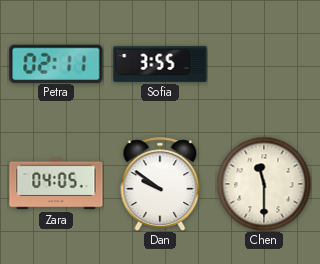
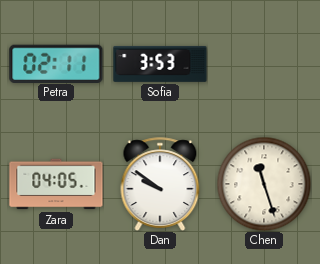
Sofia: 3:55 -> 3:53
Chen: 11:30 -> 11:27
